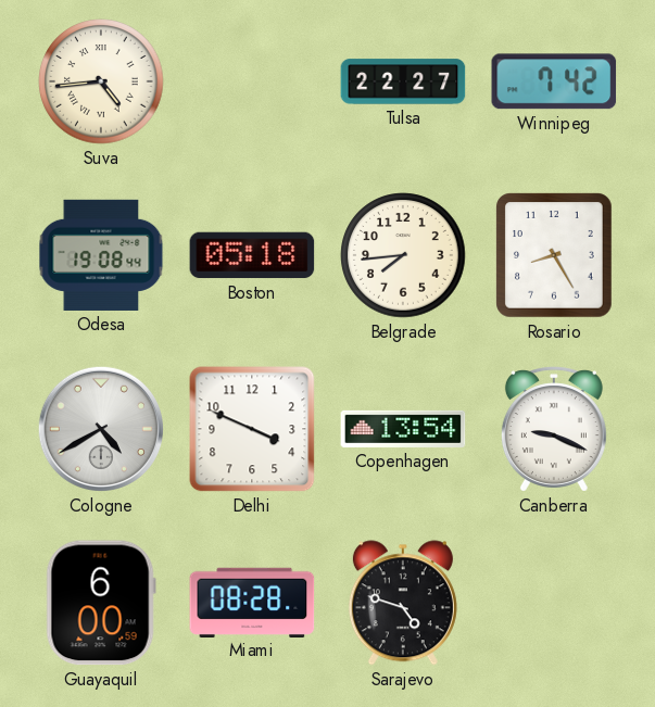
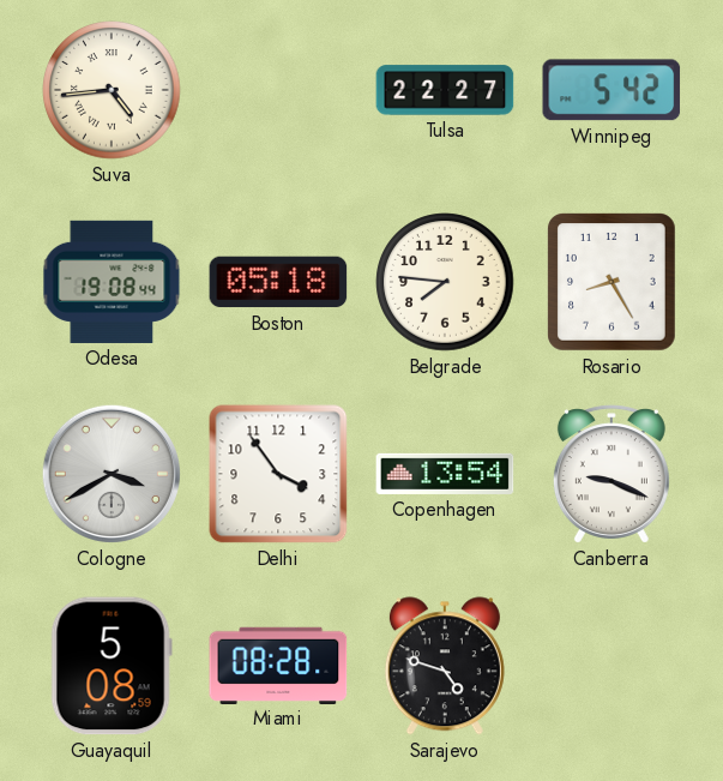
Winnipeg: 7:42 -> 5:42
Belgrade: 7:44 -> 7:46
Cologne: 4:40 -> 3:40
Delhi: 3:49 -> 3:54
Guayaquil: 6:00 -> 5:08
